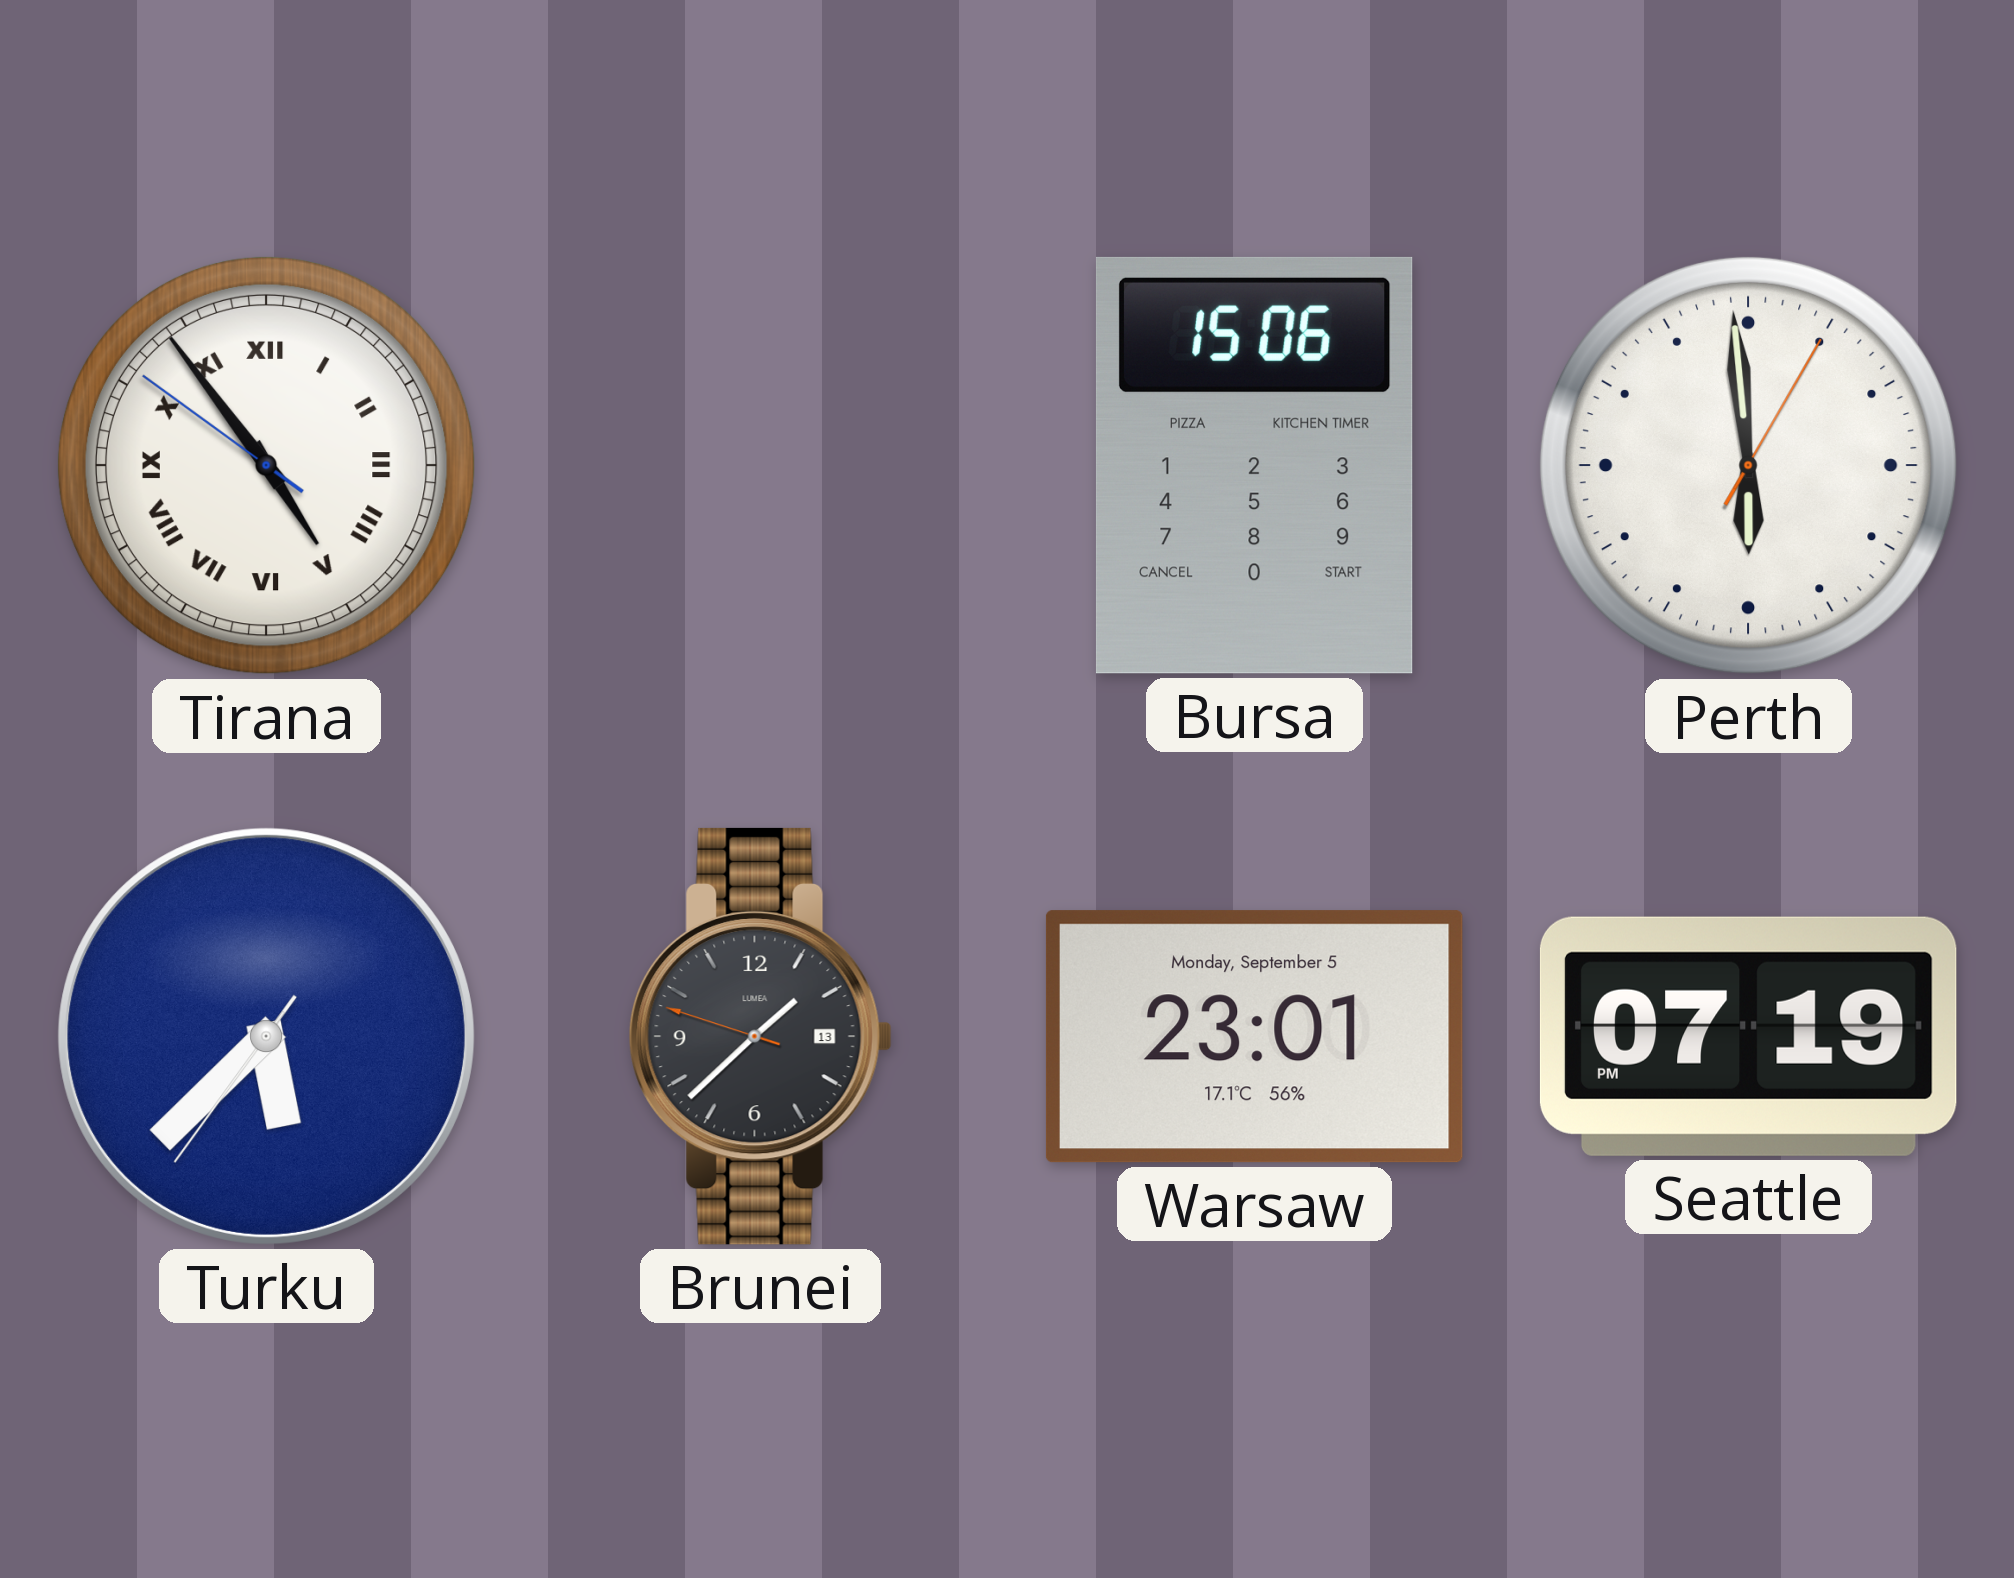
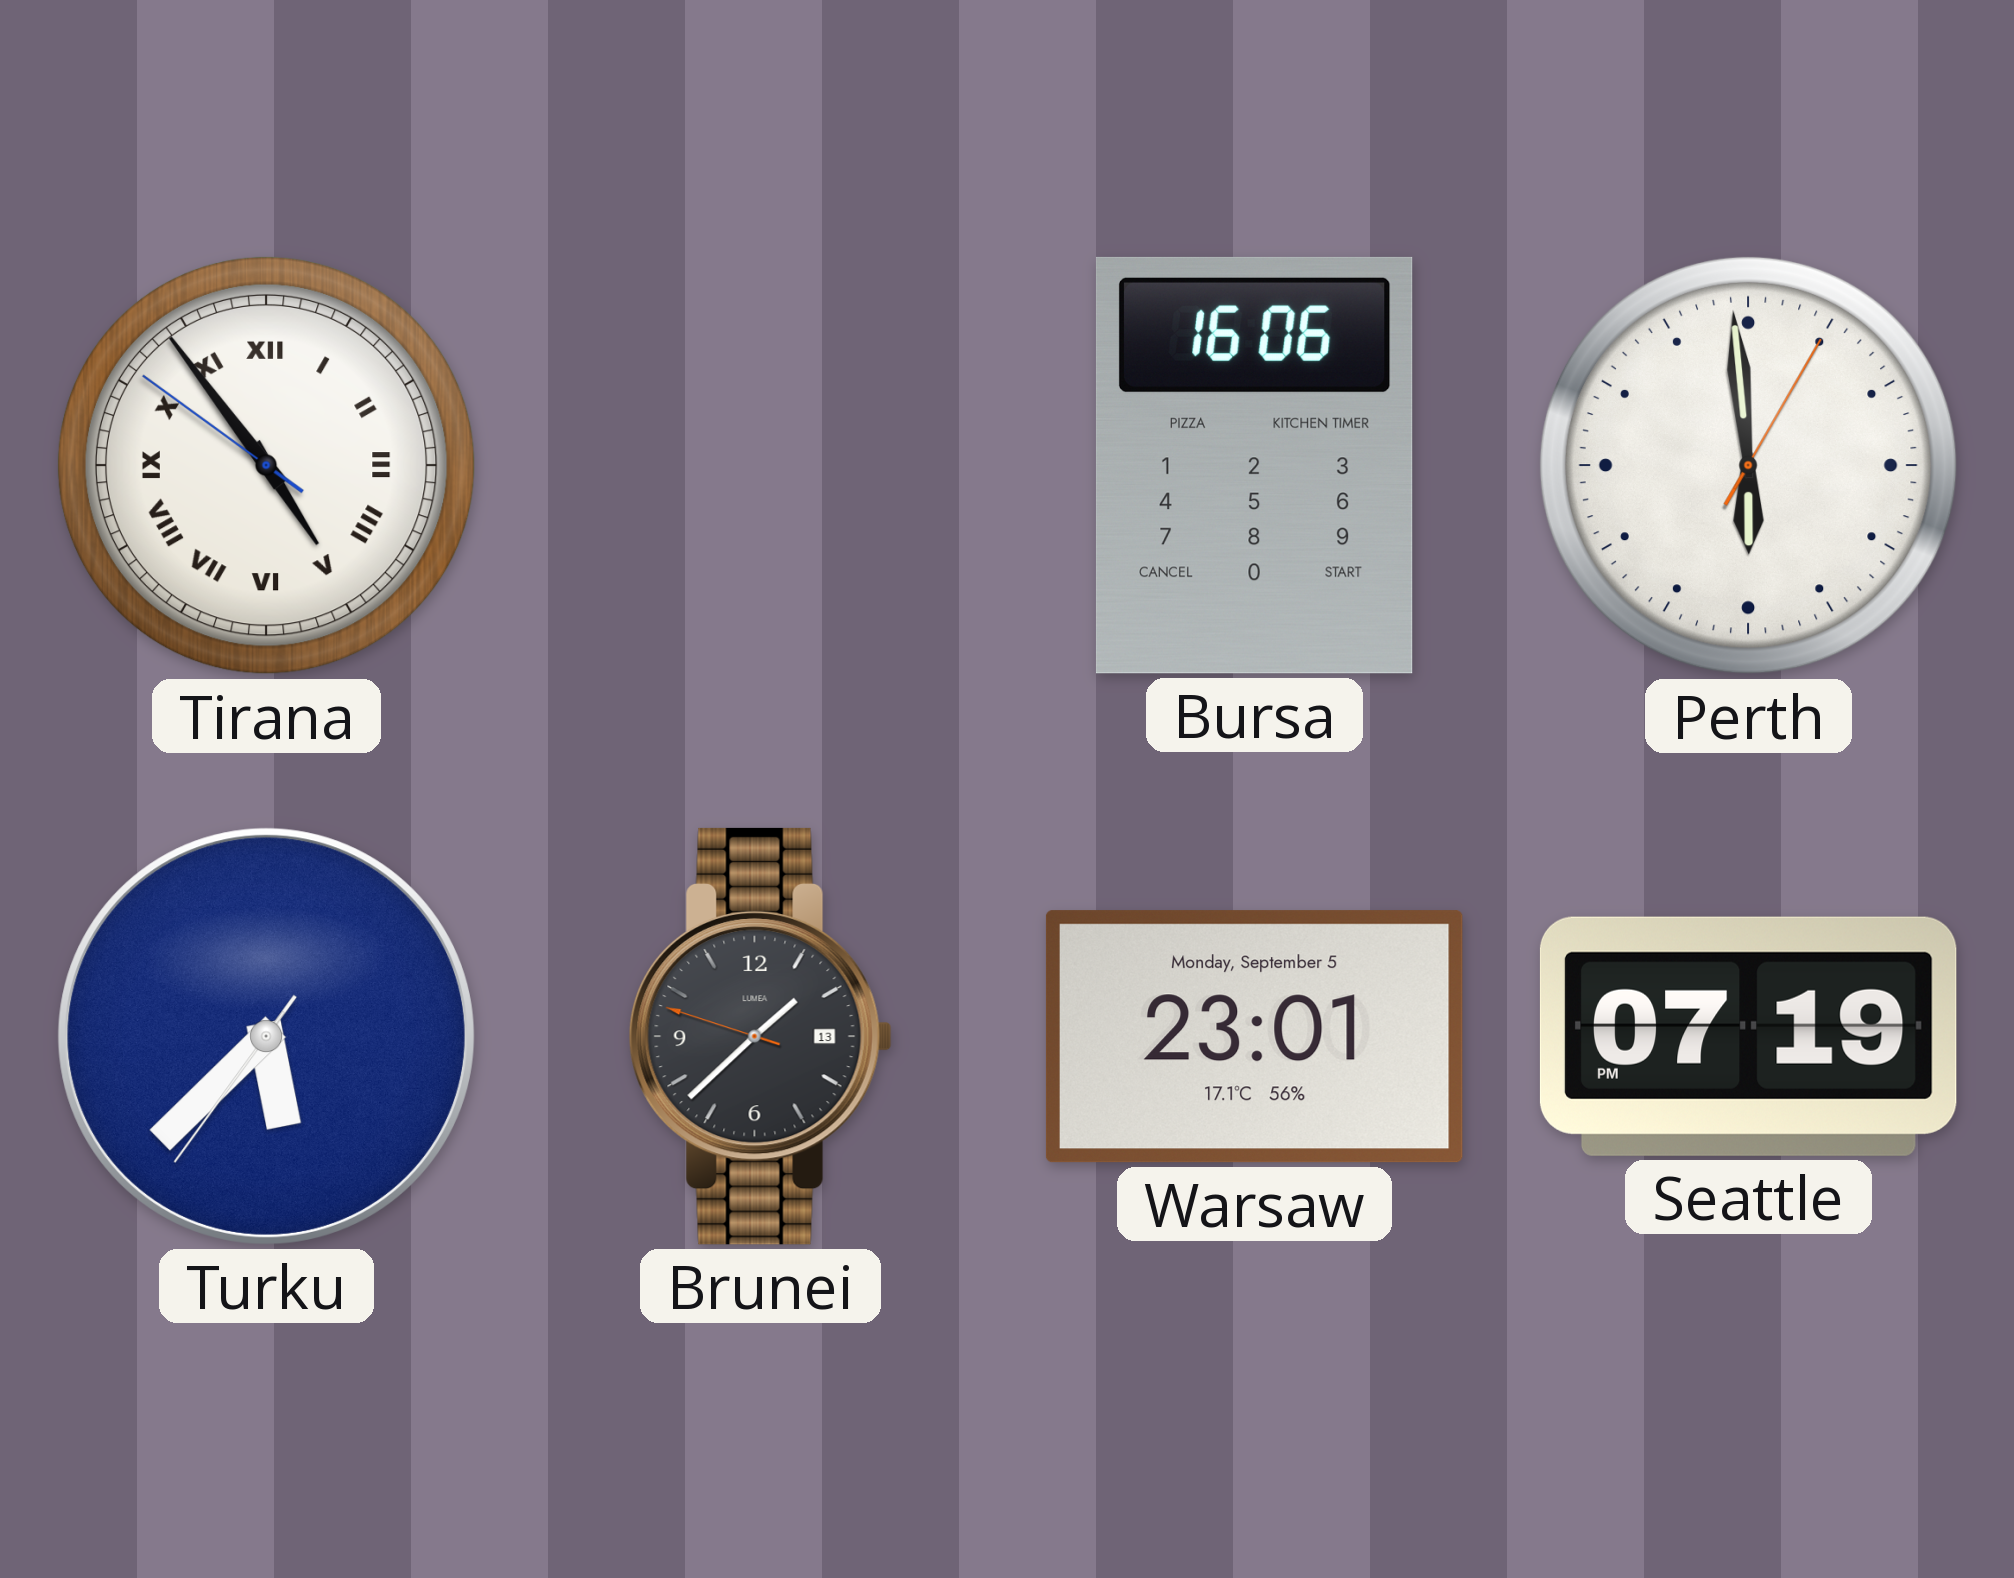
Bursa: 15:06 -> 16:06
